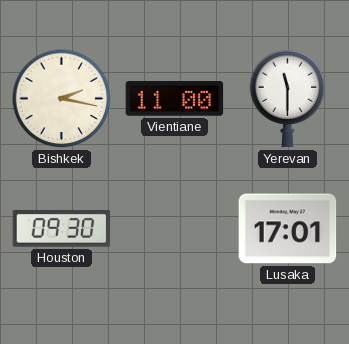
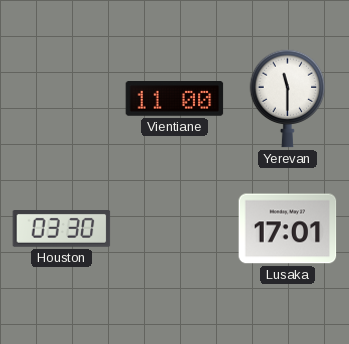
Bishkek: 2:17 -> none
Houston: 09:30 -> 03:30
